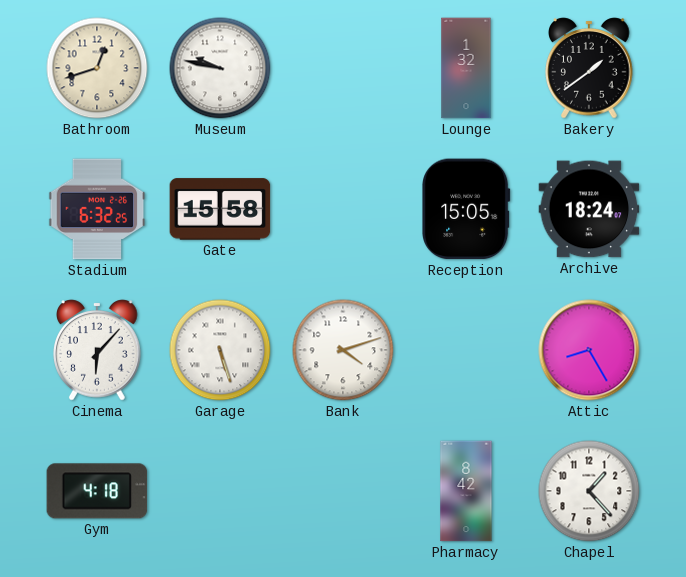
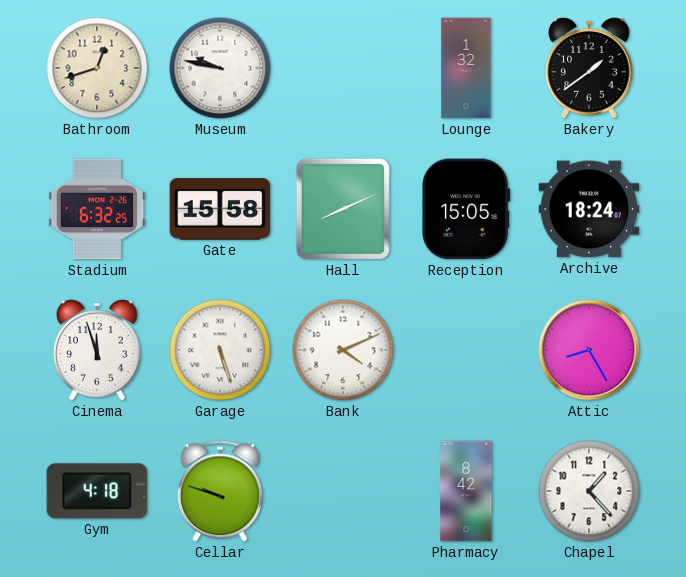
Hall: none -> 8:11
Cinema: 6:07 -> 11:57
Bank: 4:12 -> 4:11
Cellar: none -> 9:48
